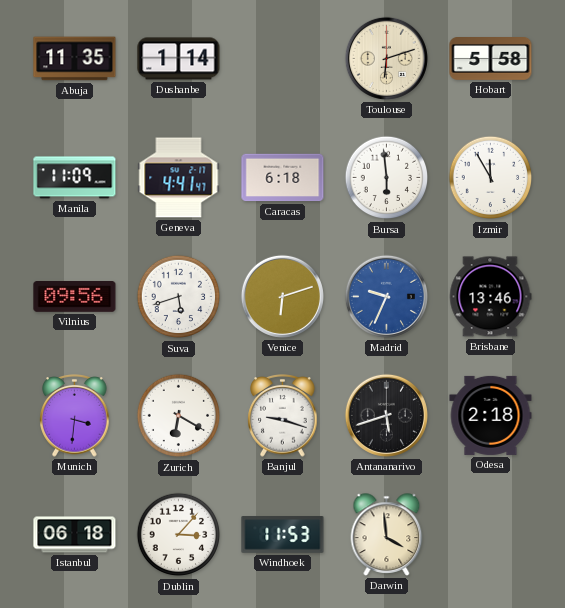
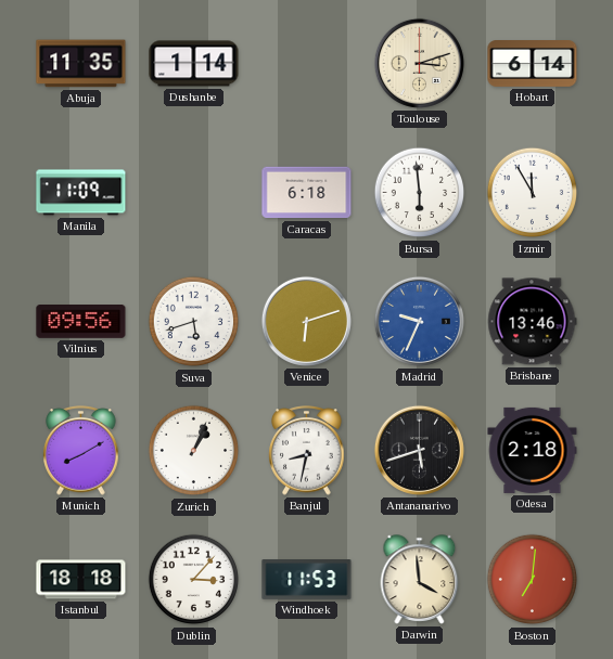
Toulouse: 6:12 -> 3:12
Hobart: 5:58 -> 6:14
Geneva: 4:41 -> none
Munich: 3:31 -> 8:10
Zurich: 6:20 -> 1:04
Banjul: 9:18 -> 8:32
Istanbul: 06:18 -> 18:18
Boston: none -> 7:01
